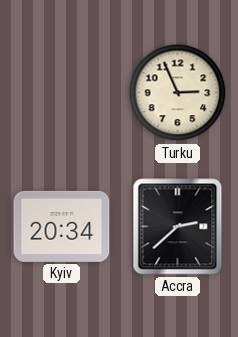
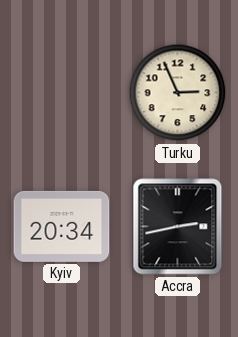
Accra: 2:38 -> 2:43
